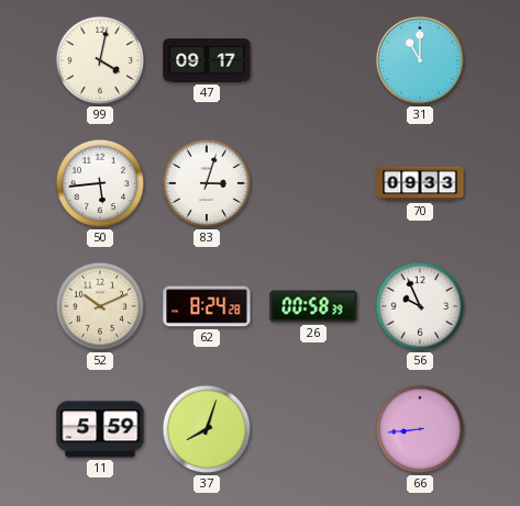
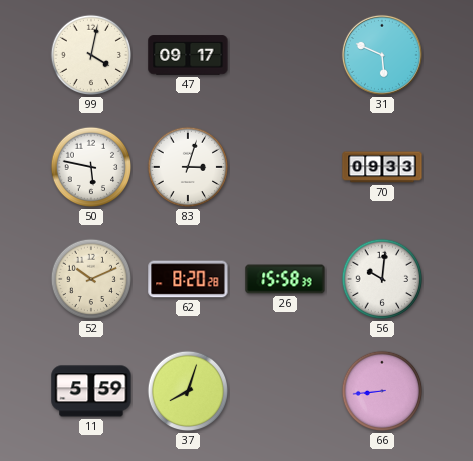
31: 11:00 -> 5:49
50: 5:44 -> 5:47
62: 8:24 -> 8:20
26: 00:58 -> 15:58
56: 9:56 -> 10:01
